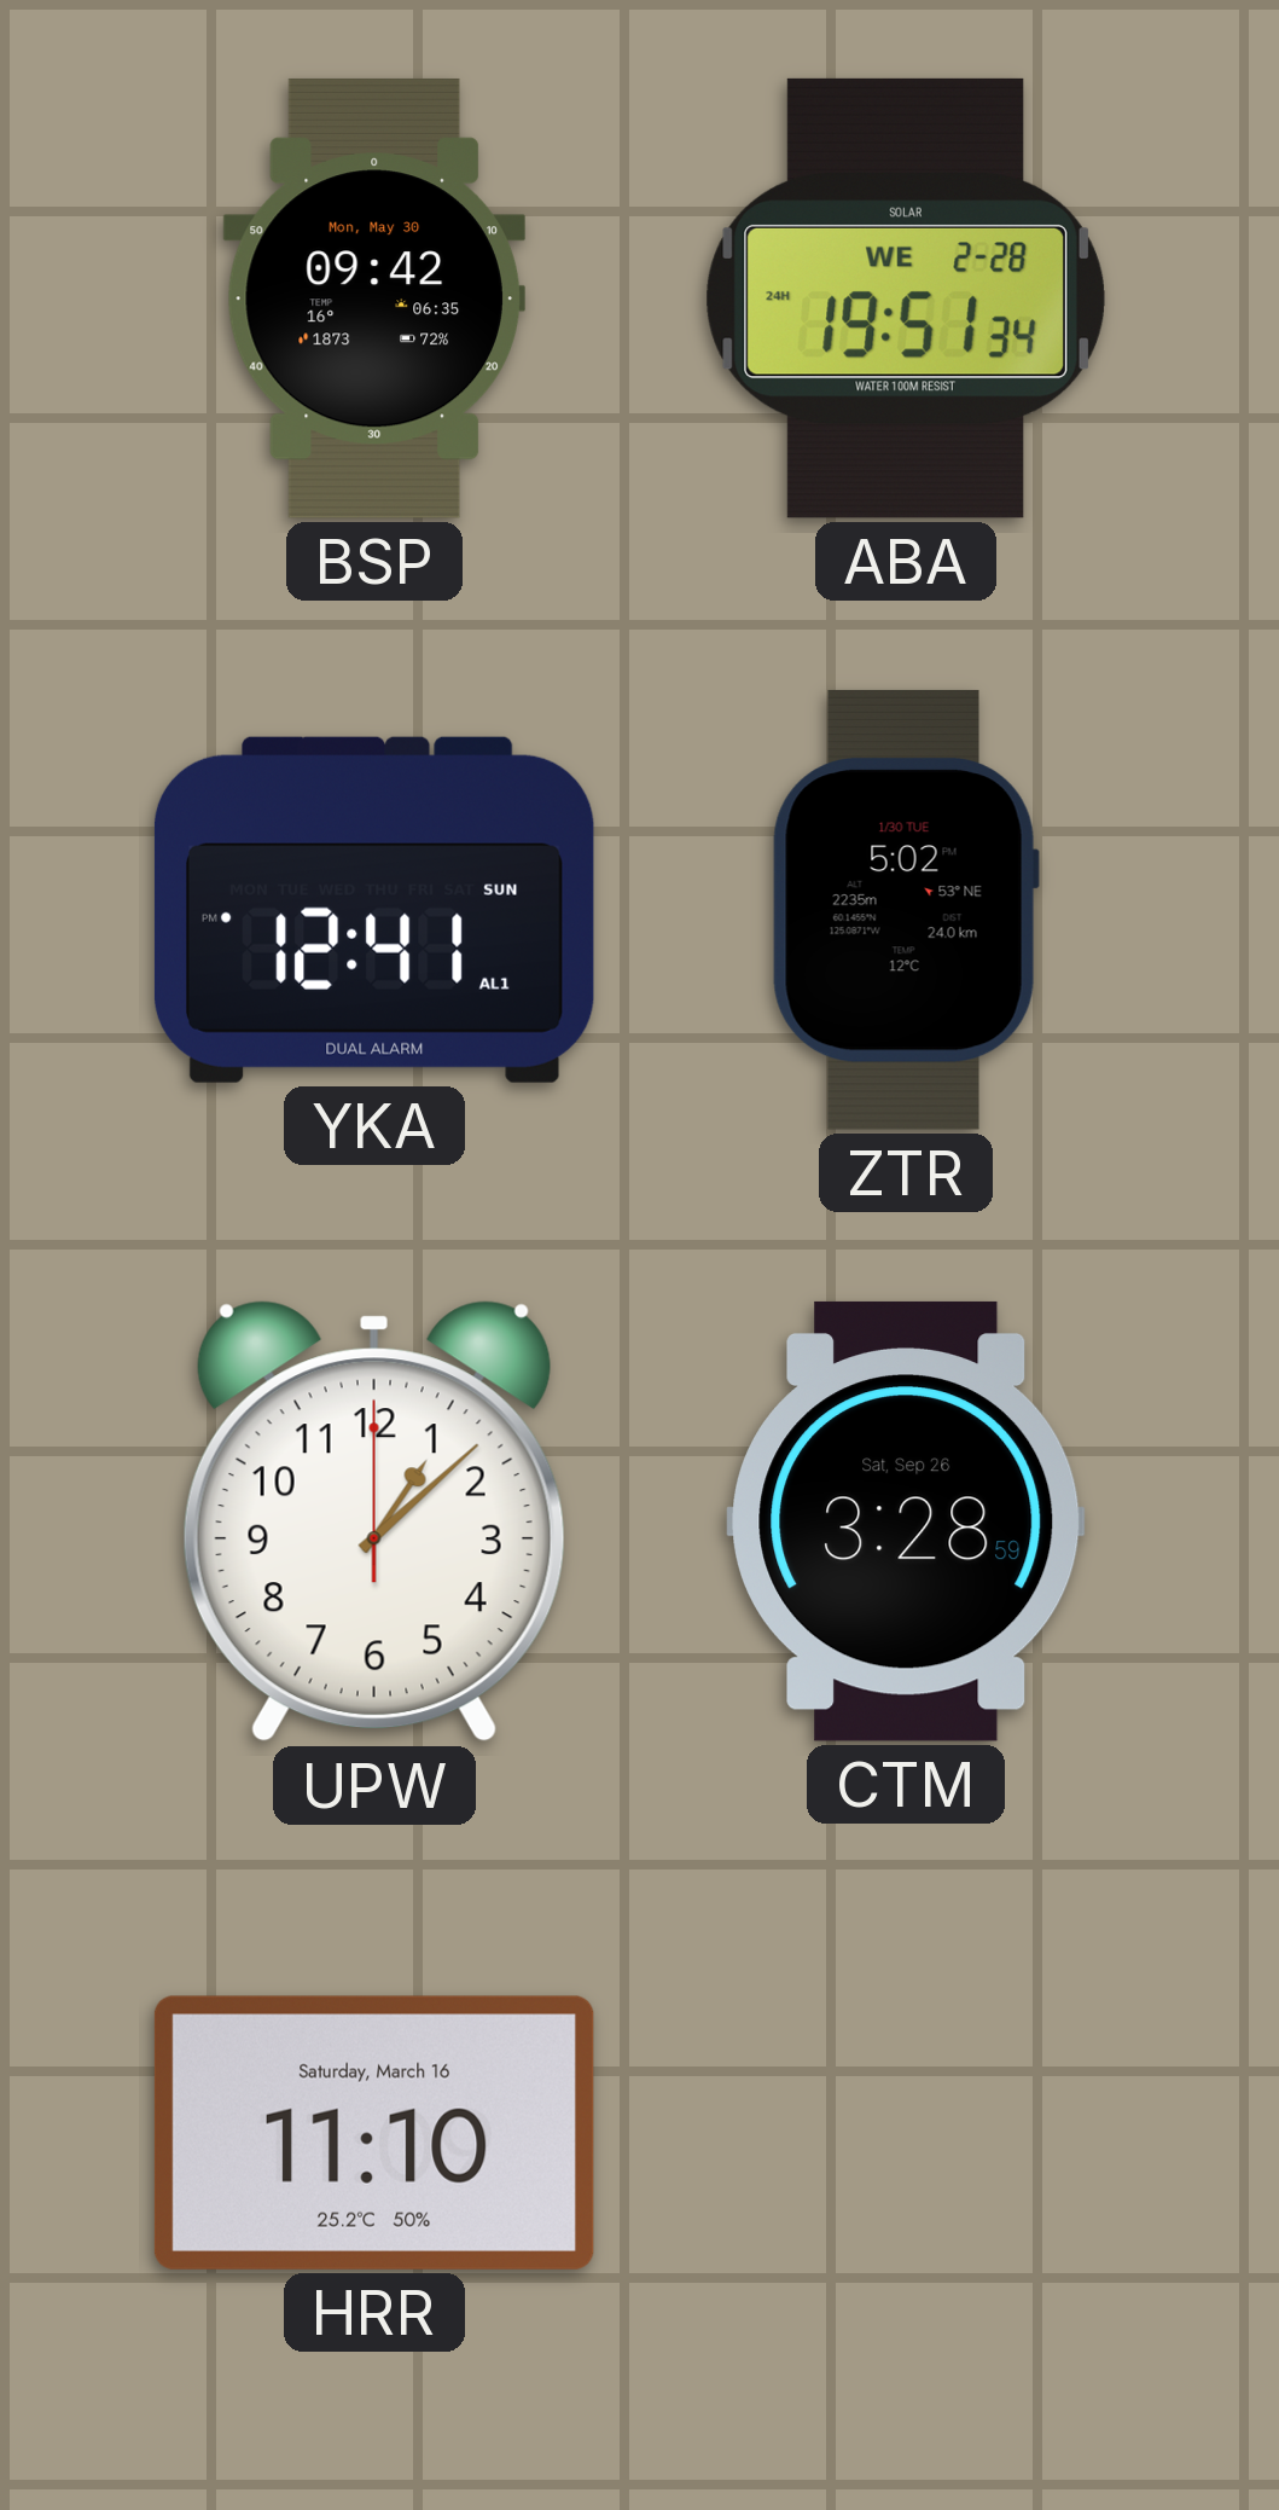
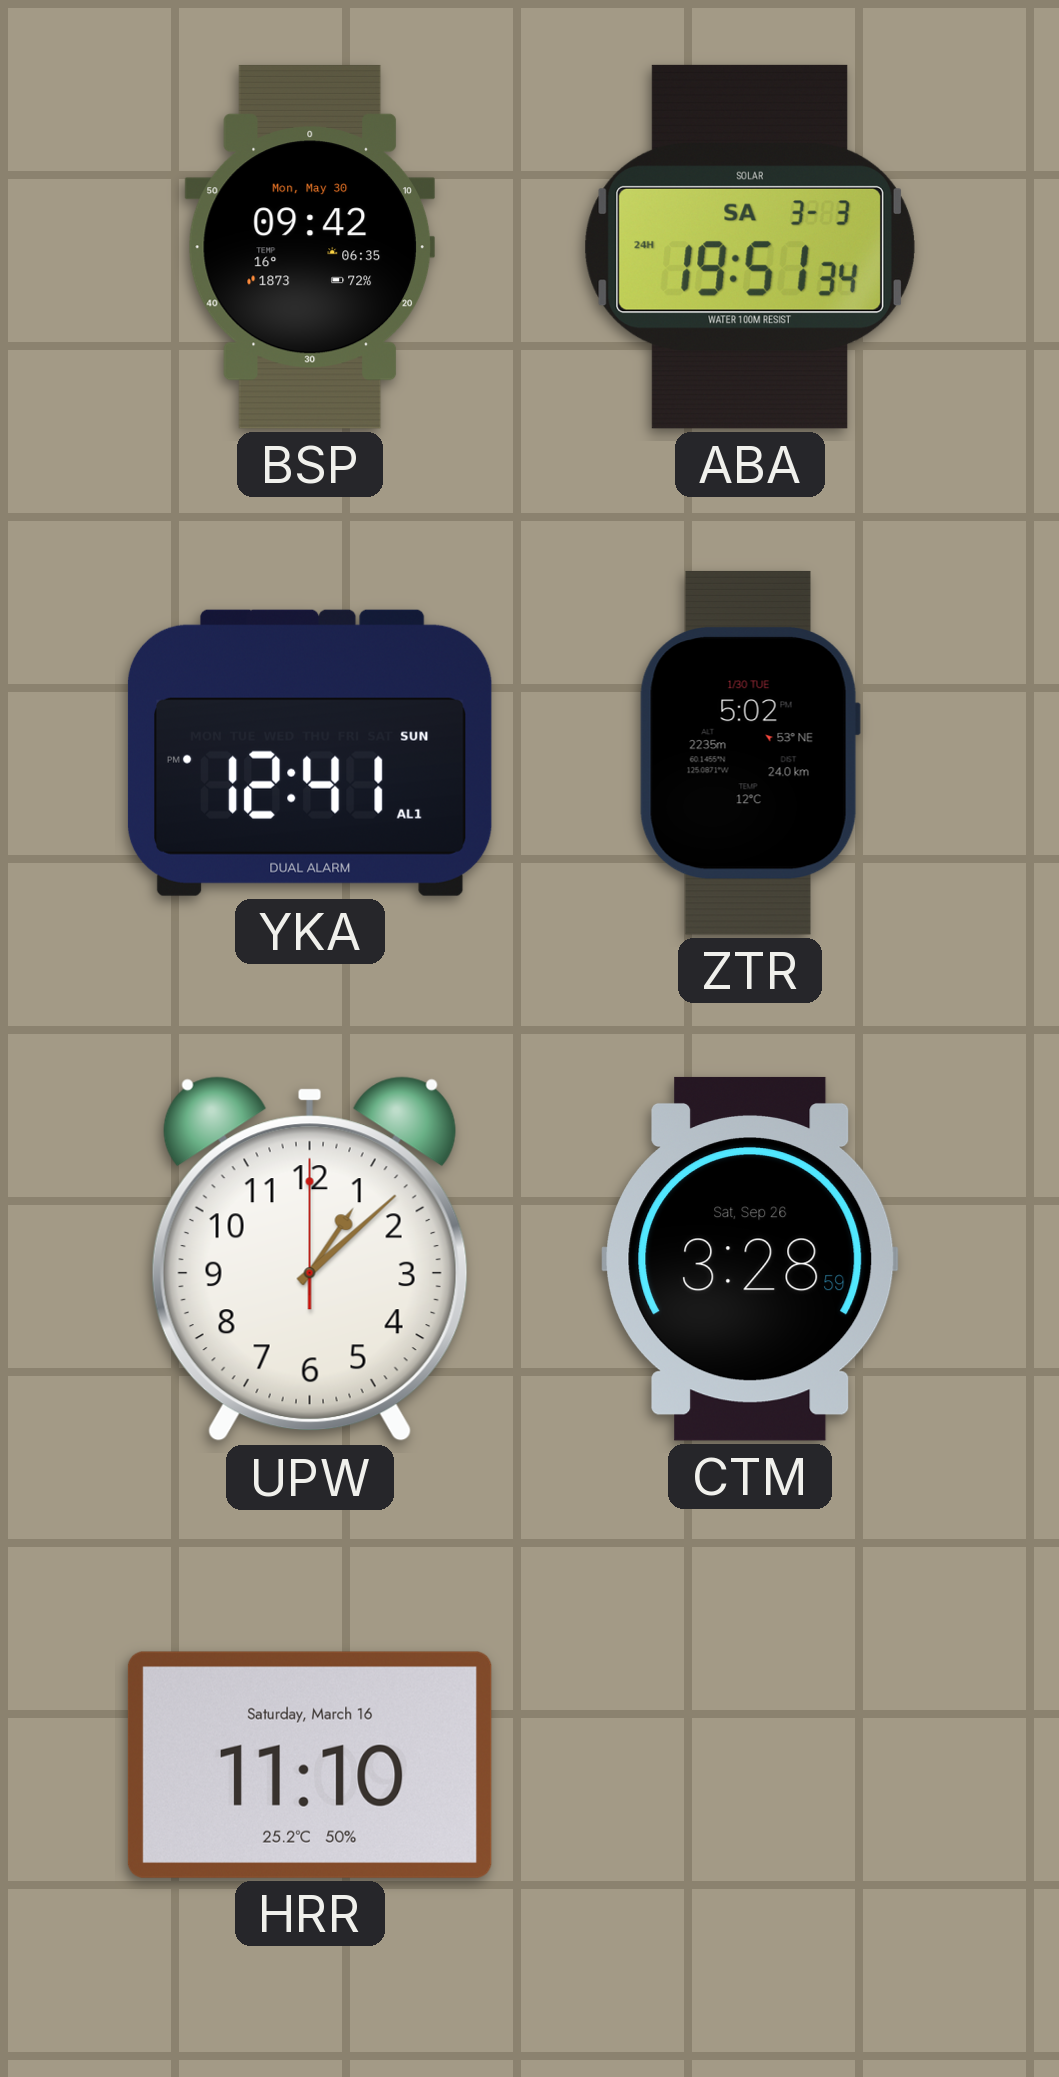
ABA date: WE 2-28 -> SA 3-3
